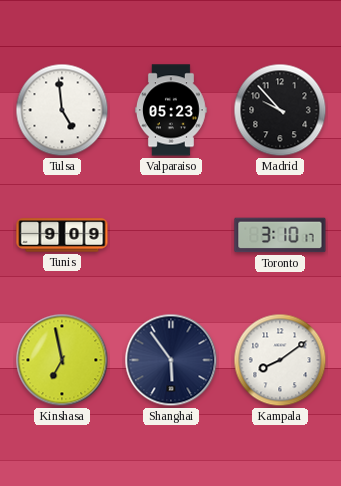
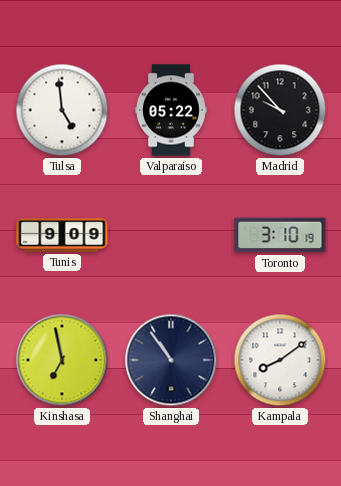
Valparaiso: 05:23 -> 05:22
Toronto: 3:10:17 -> 3:10:19
Shanghai: 5:54 -> 10:54
